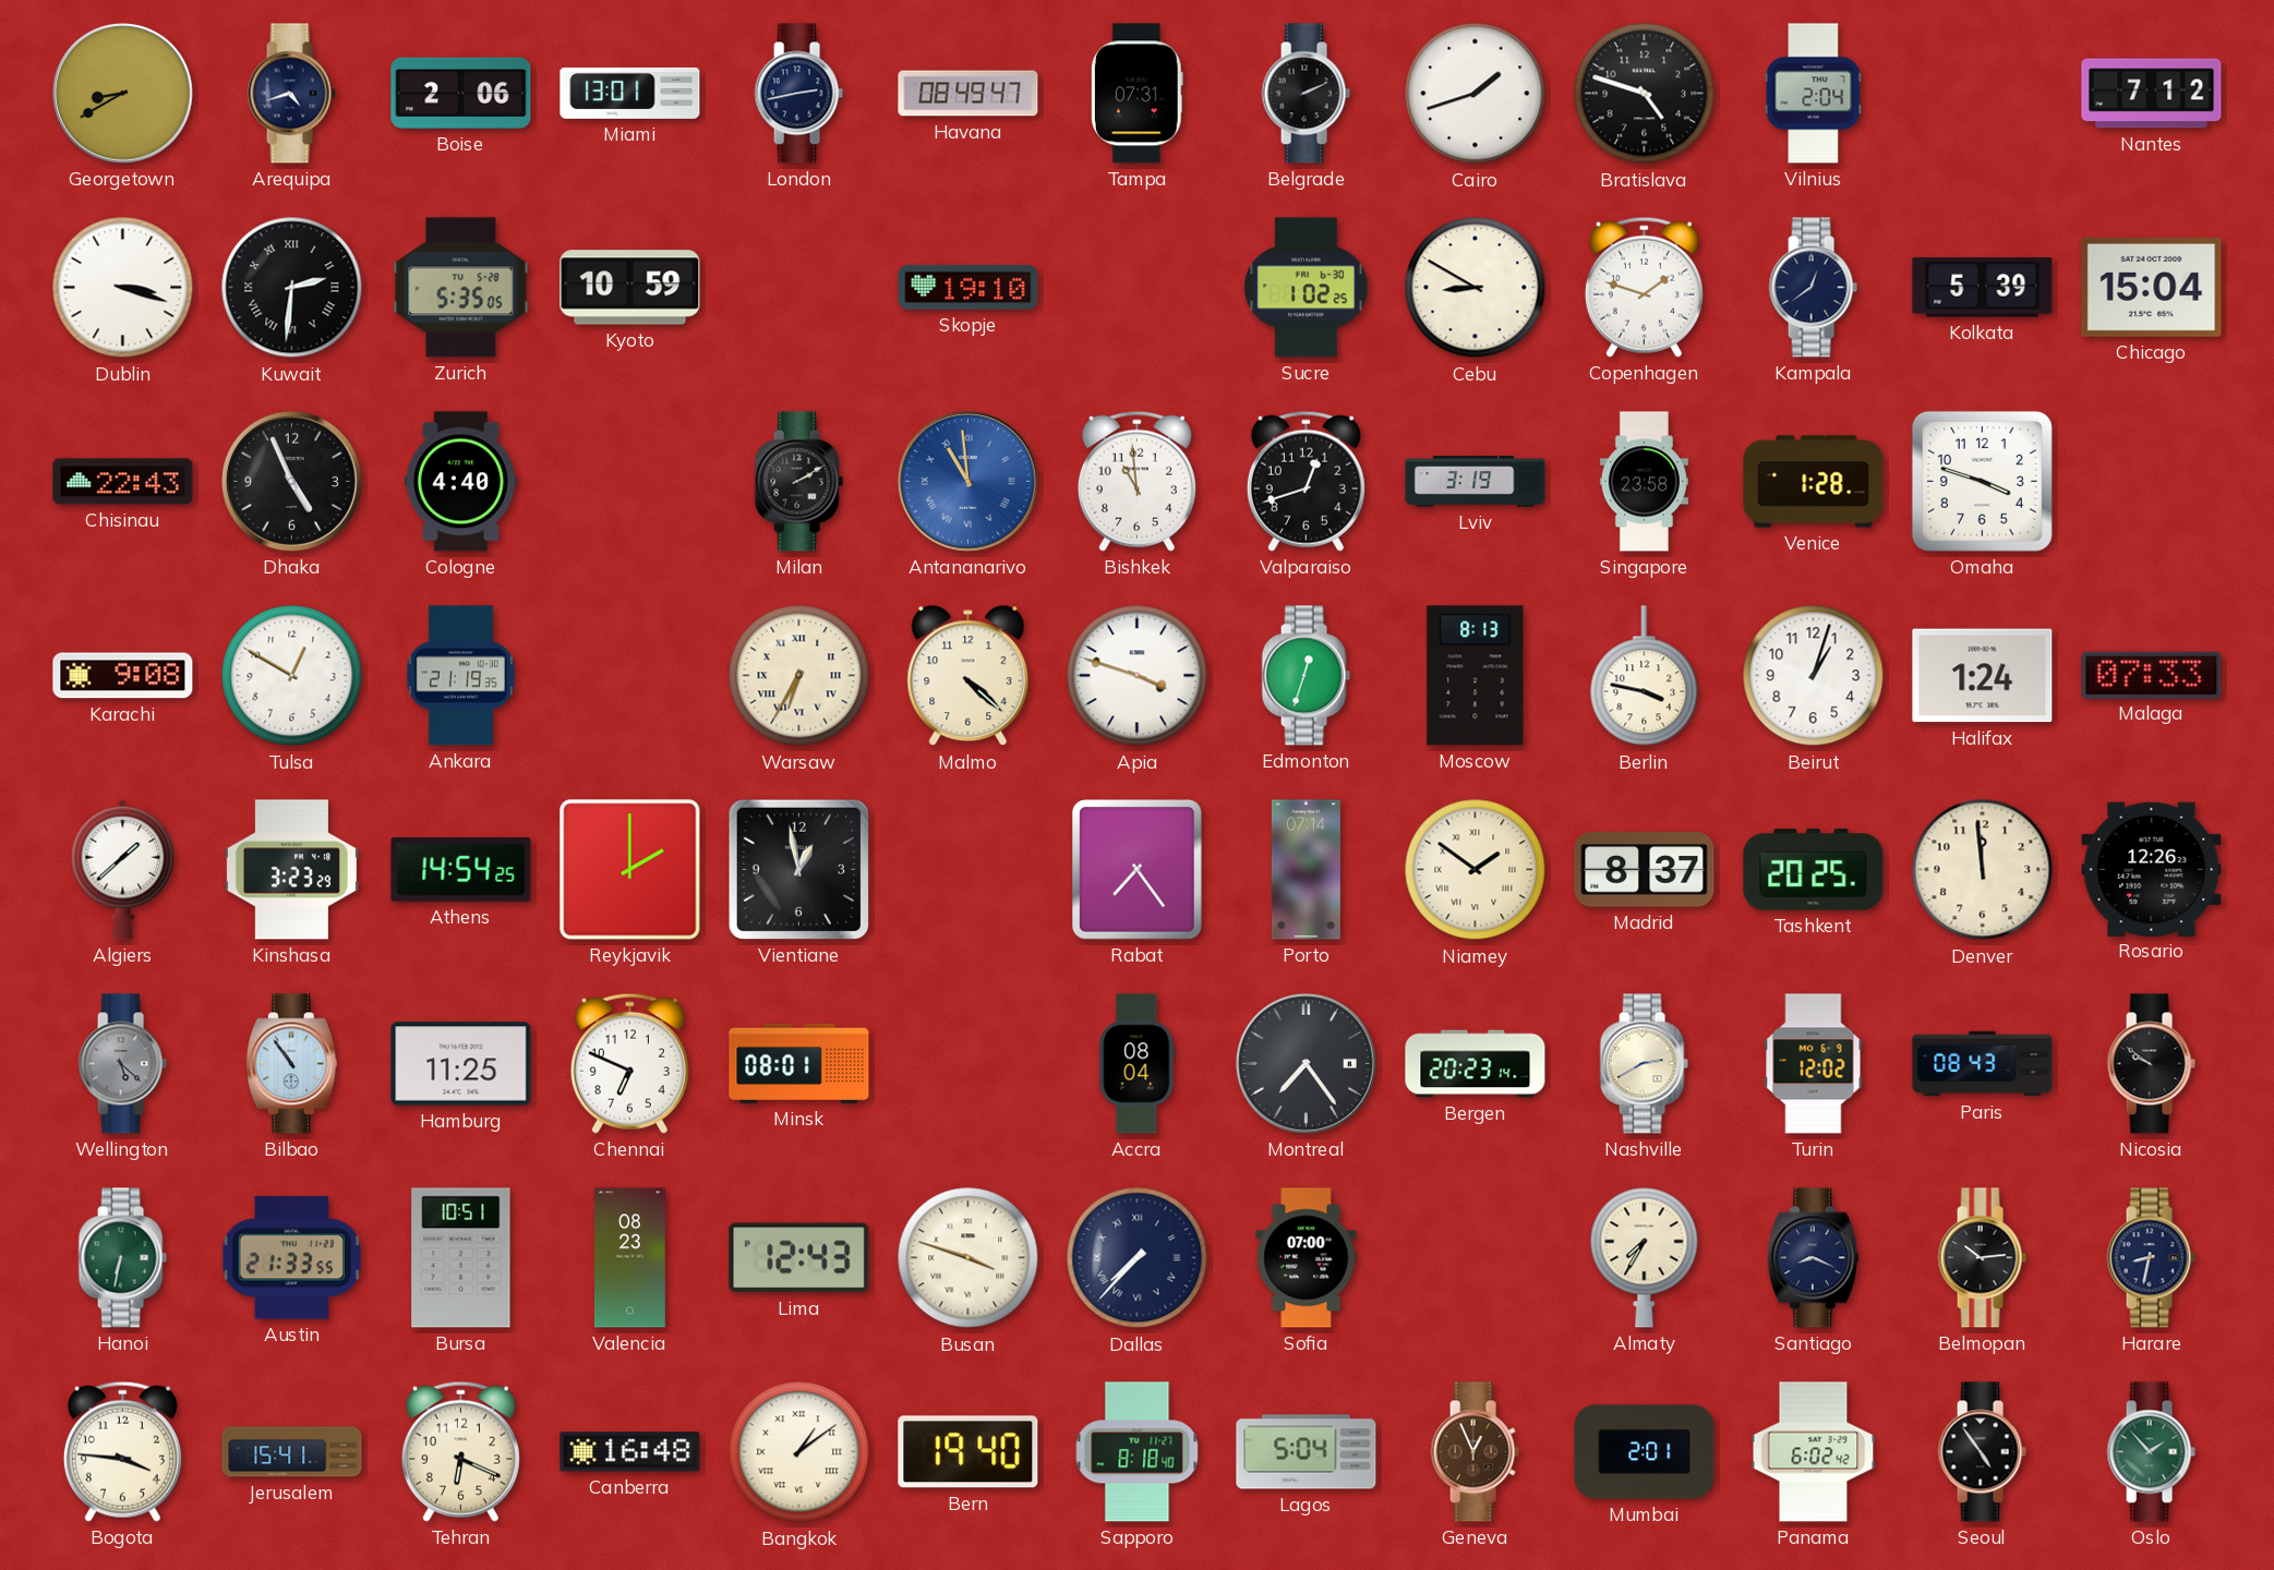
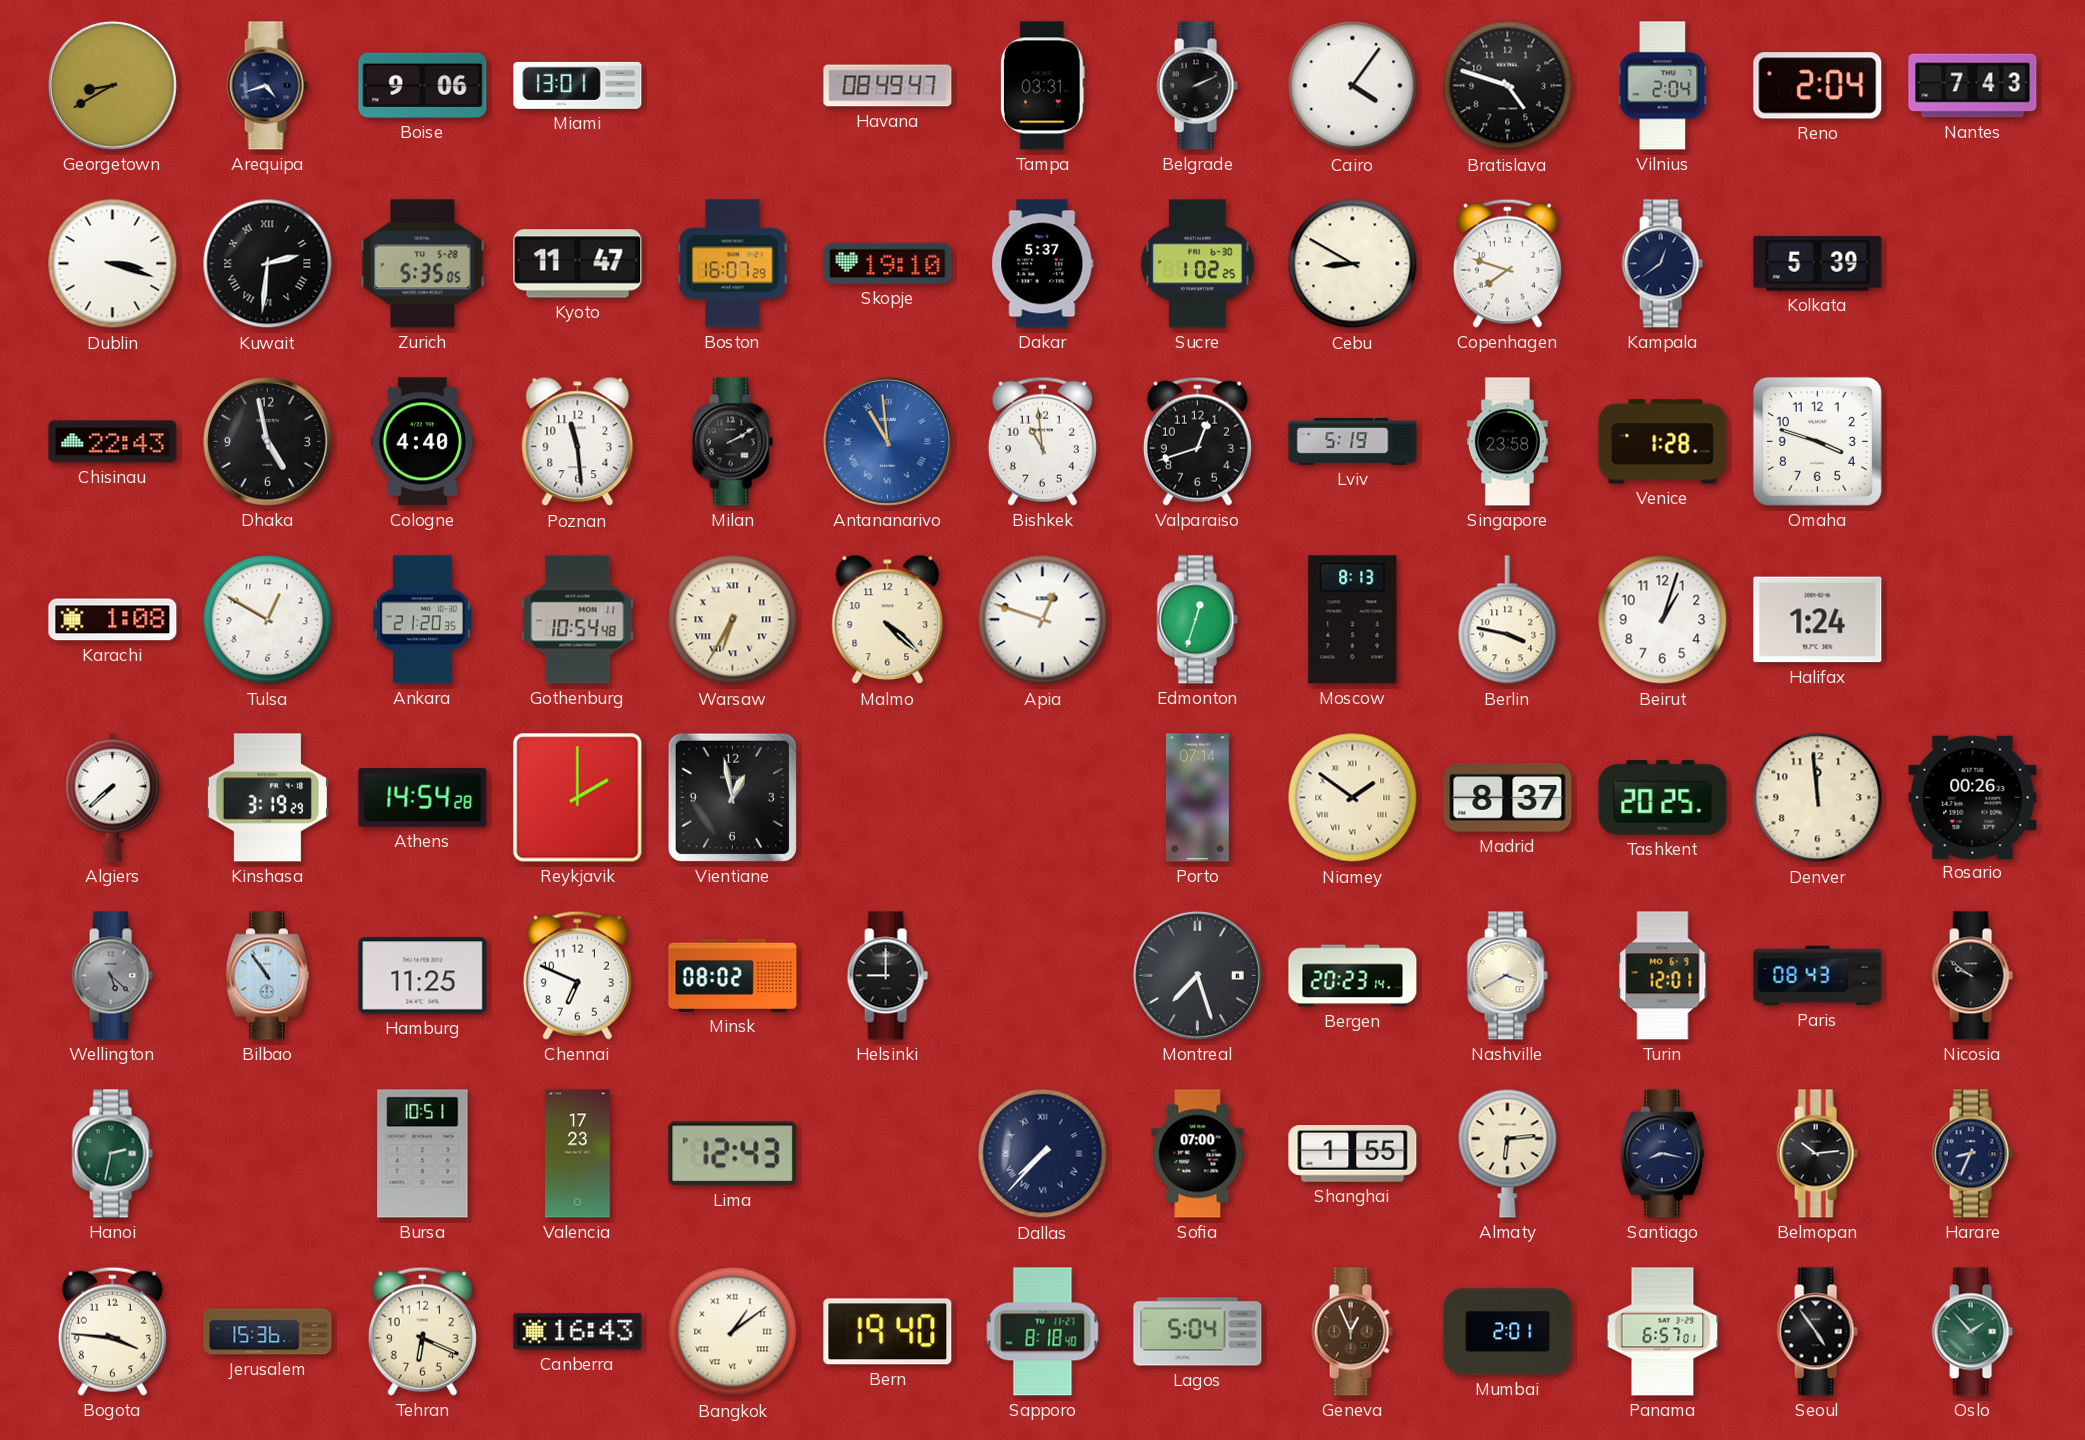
Boise: 2:06 -> 9:06
London: 2:43 -> none
Tampa: 07:31 -> 03:31
Cairo: 1:42 -> 4:06
Reno: none -> 2:04
Nantes: 7:12 -> 7:43
Kyoto: 10:59 -> 11:47
Boston: none -> 16:07
Dakar: none -> 5:37
Copenhagen: 1:48 -> 7:48
Chicago: 15:04 -> none
Dhaka: 4:56 -> 4:58
Poznan: none -> 11:29
Lviv: 3:19 -> 5:19
Karachi: 9:08 -> 1:08
Ankara: 21:19 -> 21:20
Gothenburg: none -> 10:54
Apia: 3:48 -> 12:48
Malaga: 07:33 -> none
Algiers: 1:38 -> 7:38
Kinshasa: 3:23 -> 3:19
Athens: 14:54:25 -> 14:54:28
Rabat: 7:24 -> none
Rosario: 12:26 -> 00:26
Minsk: 08:01 -> 08:02
Helsinki: none -> 9:00
Accra: 08:04 -> none
Montreal: 7:24 -> 7:27
Nashville: 2:40 -> 3:40
Turin: 12:02 -> 12:01
Hanoi: 6:32 -> 2:32
Austin: 21:33 -> none
Valencia: 08:23 -> 17:23
Busan: 3:48 -> none
Shanghai: none -> 1:55
Almaty: 7:35 -> 6:14
Santiago: 8:19 -> 8:17
Harare: 8:32 -> 8:34
Jerusalem: 15:41 -> 15:36
Canberra: 16:48 -> 16:43
Panama: 6:02 -> 6:57
